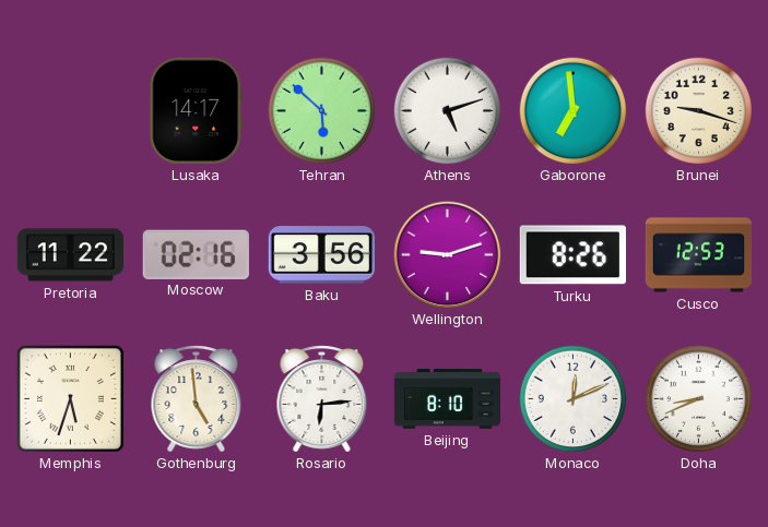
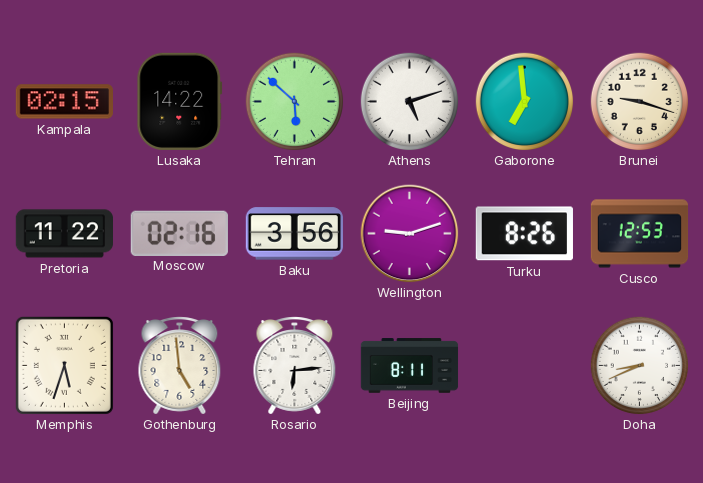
Kampala: none -> 02:15
Lusaka: 14:17 -> 14:22
Beijing: 8:10 -> 8:11
Monaco: 12:11 -> none
